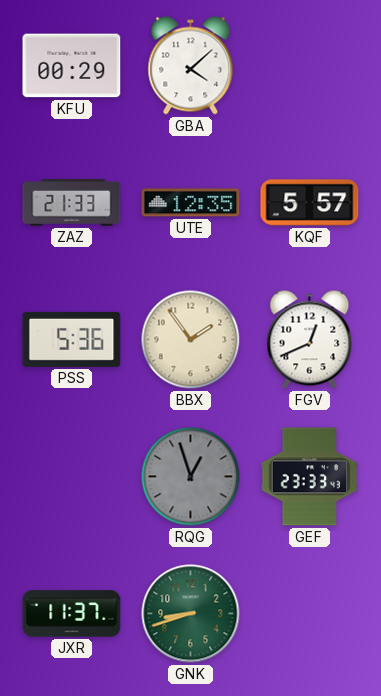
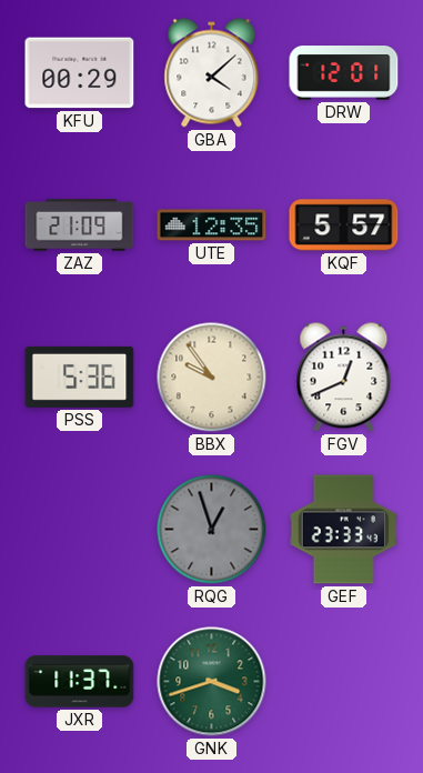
DRW: none -> 12:01
ZAZ: 21:33 -> 21:09
BBX: 1:54 -> 9:54
GNK: 8:42 -> 3:42
